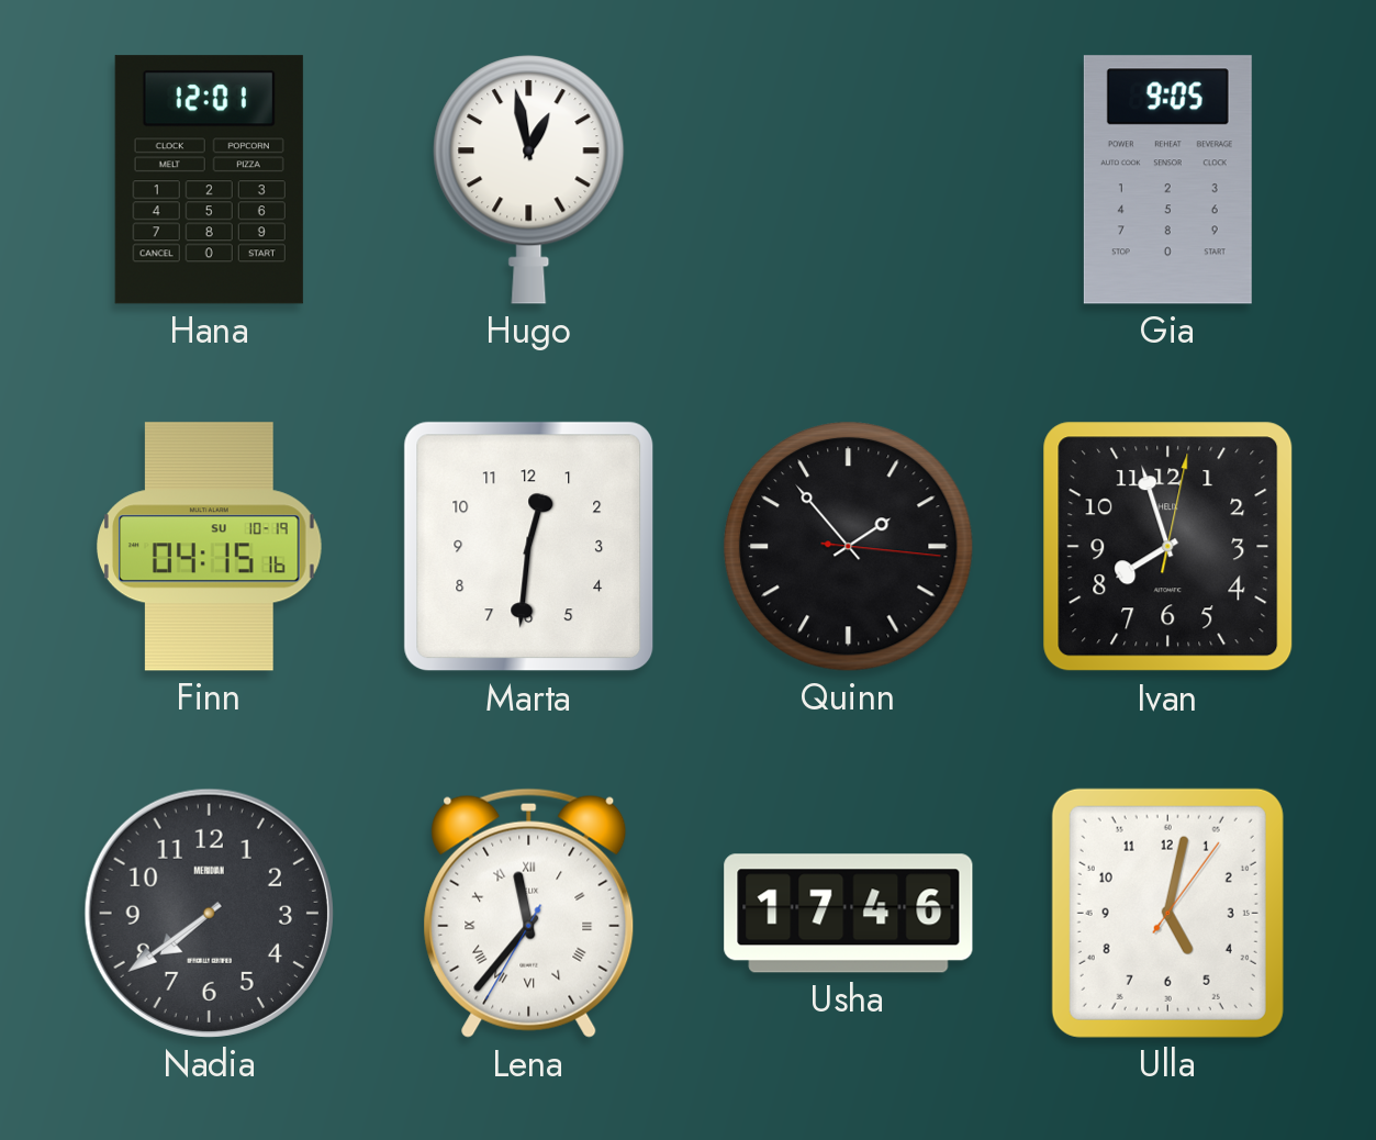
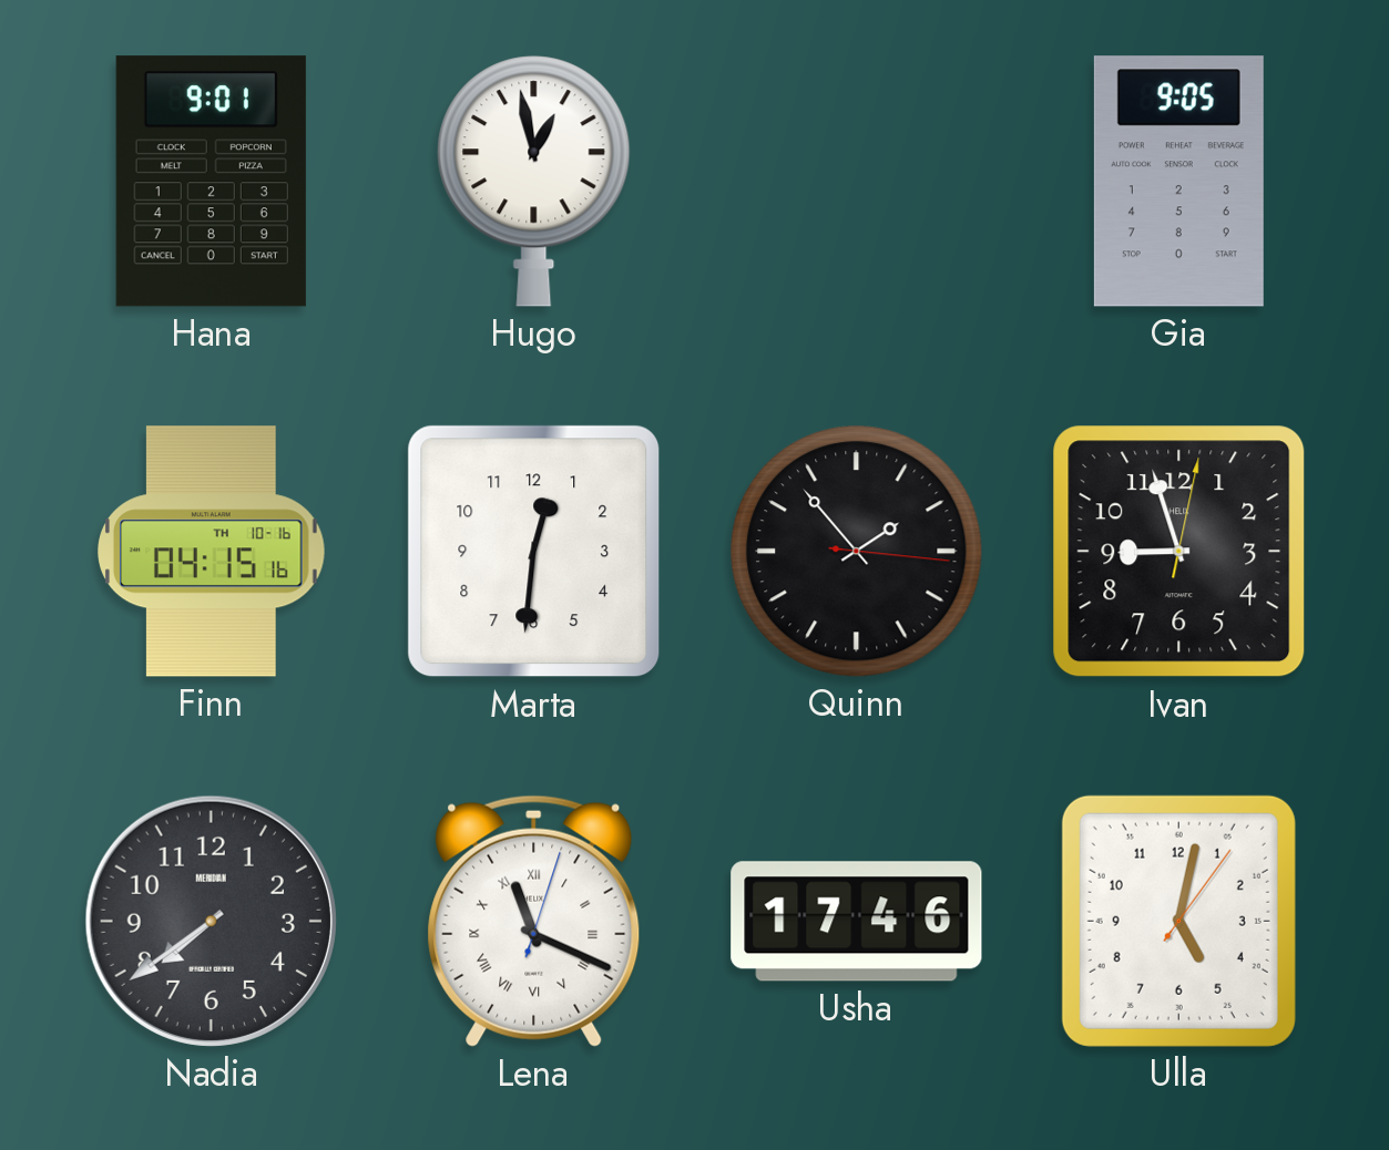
Hana: 12:01 -> 9:01
Finn date: SU 10-19 -> TH 10-16
Ivan: 7:57 -> 8:57
Lena: 11:36 -> 11:19
